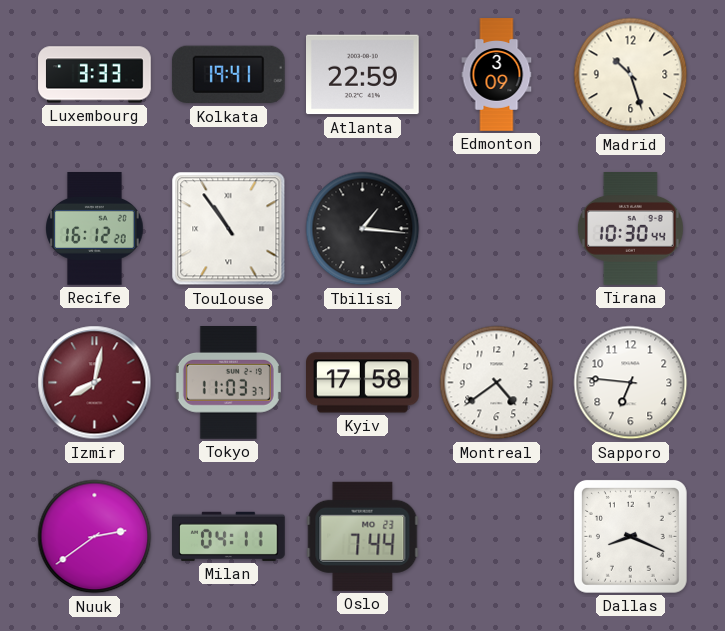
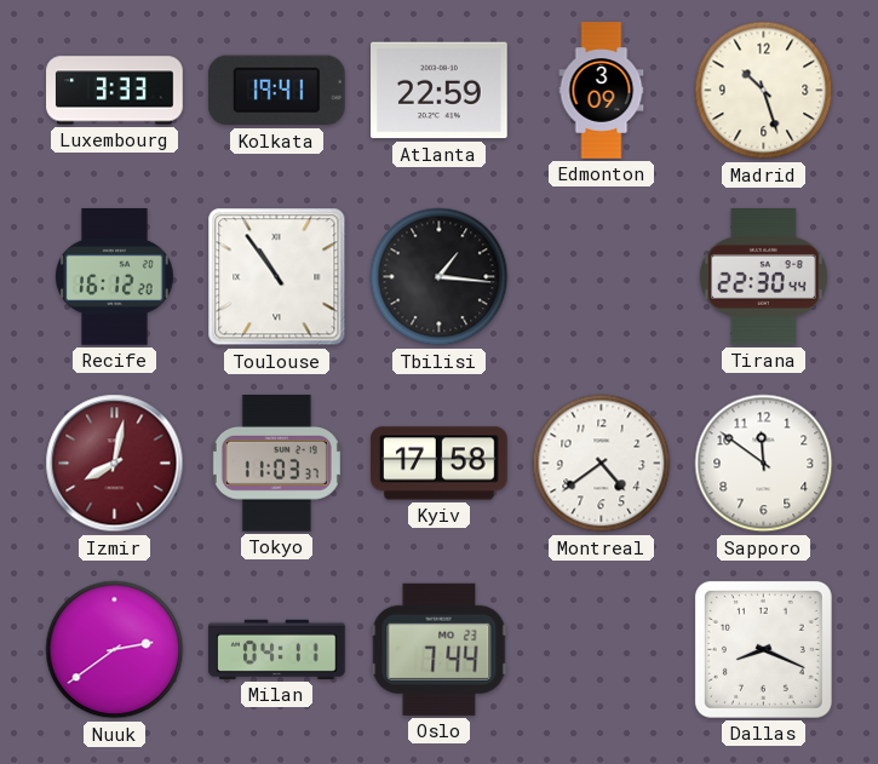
Tirana: 10:30 -> 22:30
Sapporo: 6:46 -> 11:51
